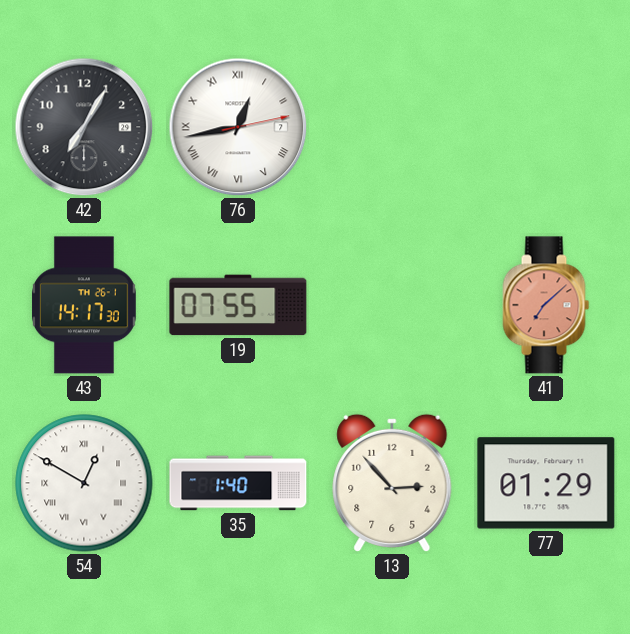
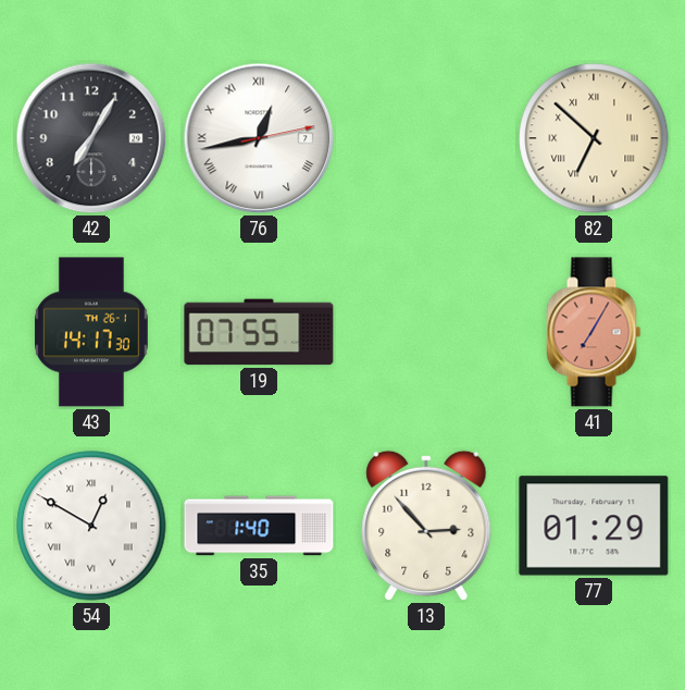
82: none -> 6:52
41: 7:08 -> 7:05
